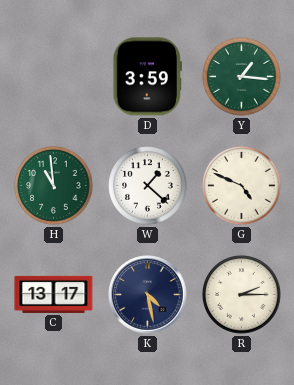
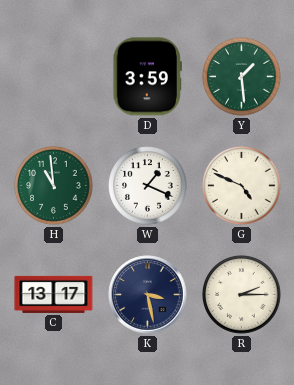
Y: 1:16 -> 1:29
W: 1:22 -> 1:19
K: 4:28 -> 3:28
